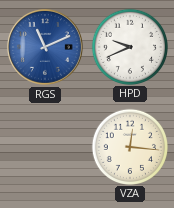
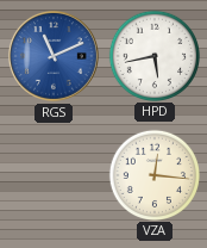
HPD: 9:41 -> 5:43
